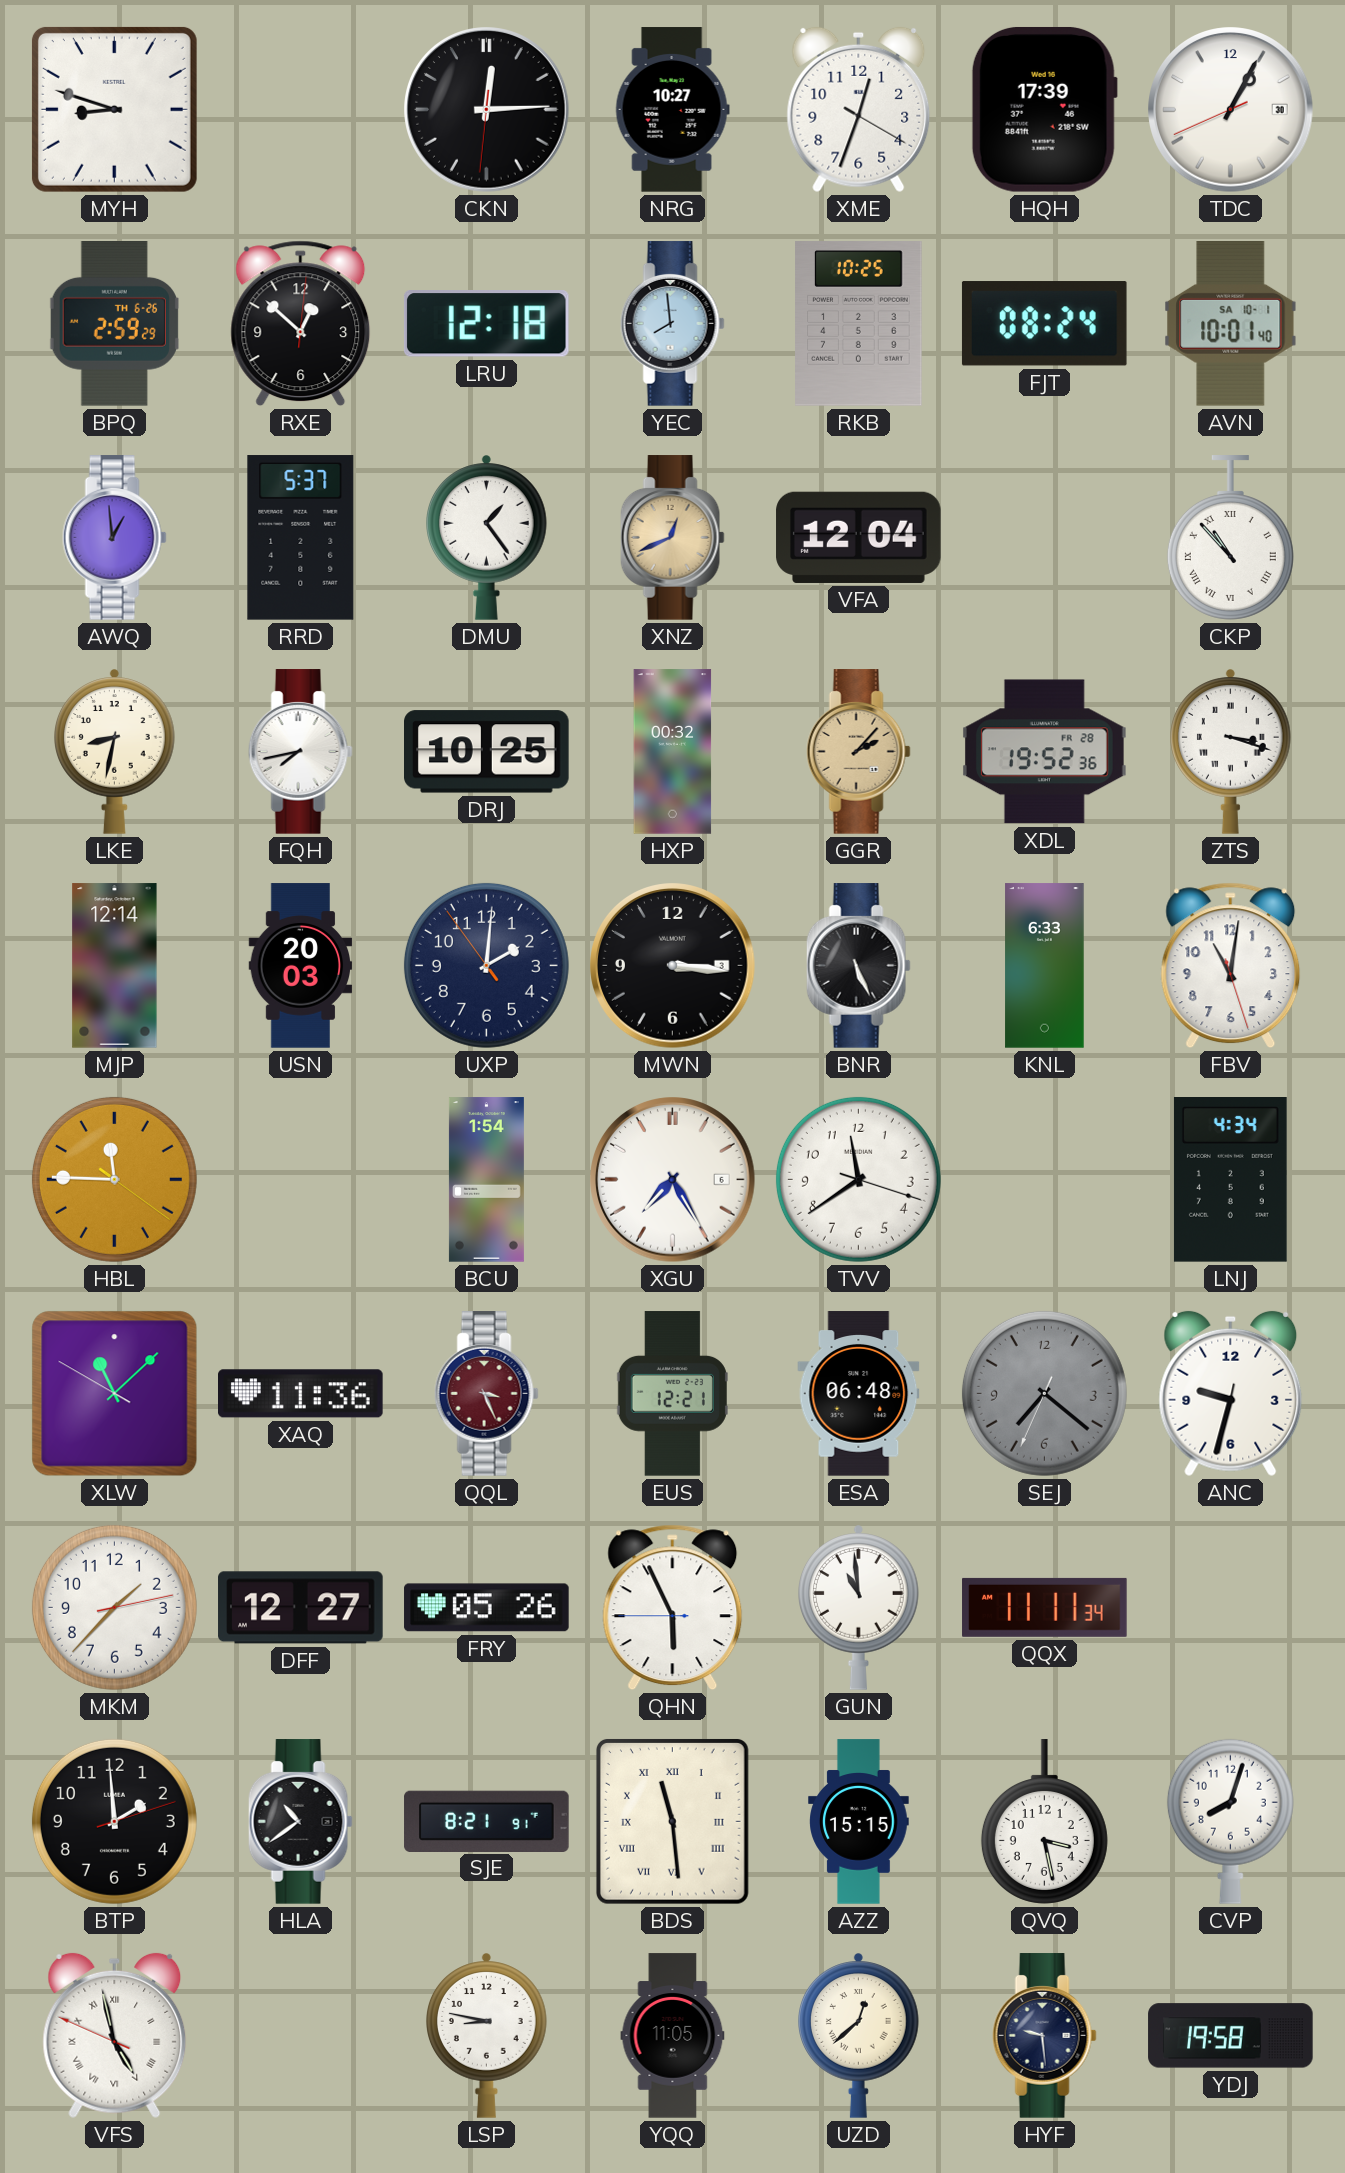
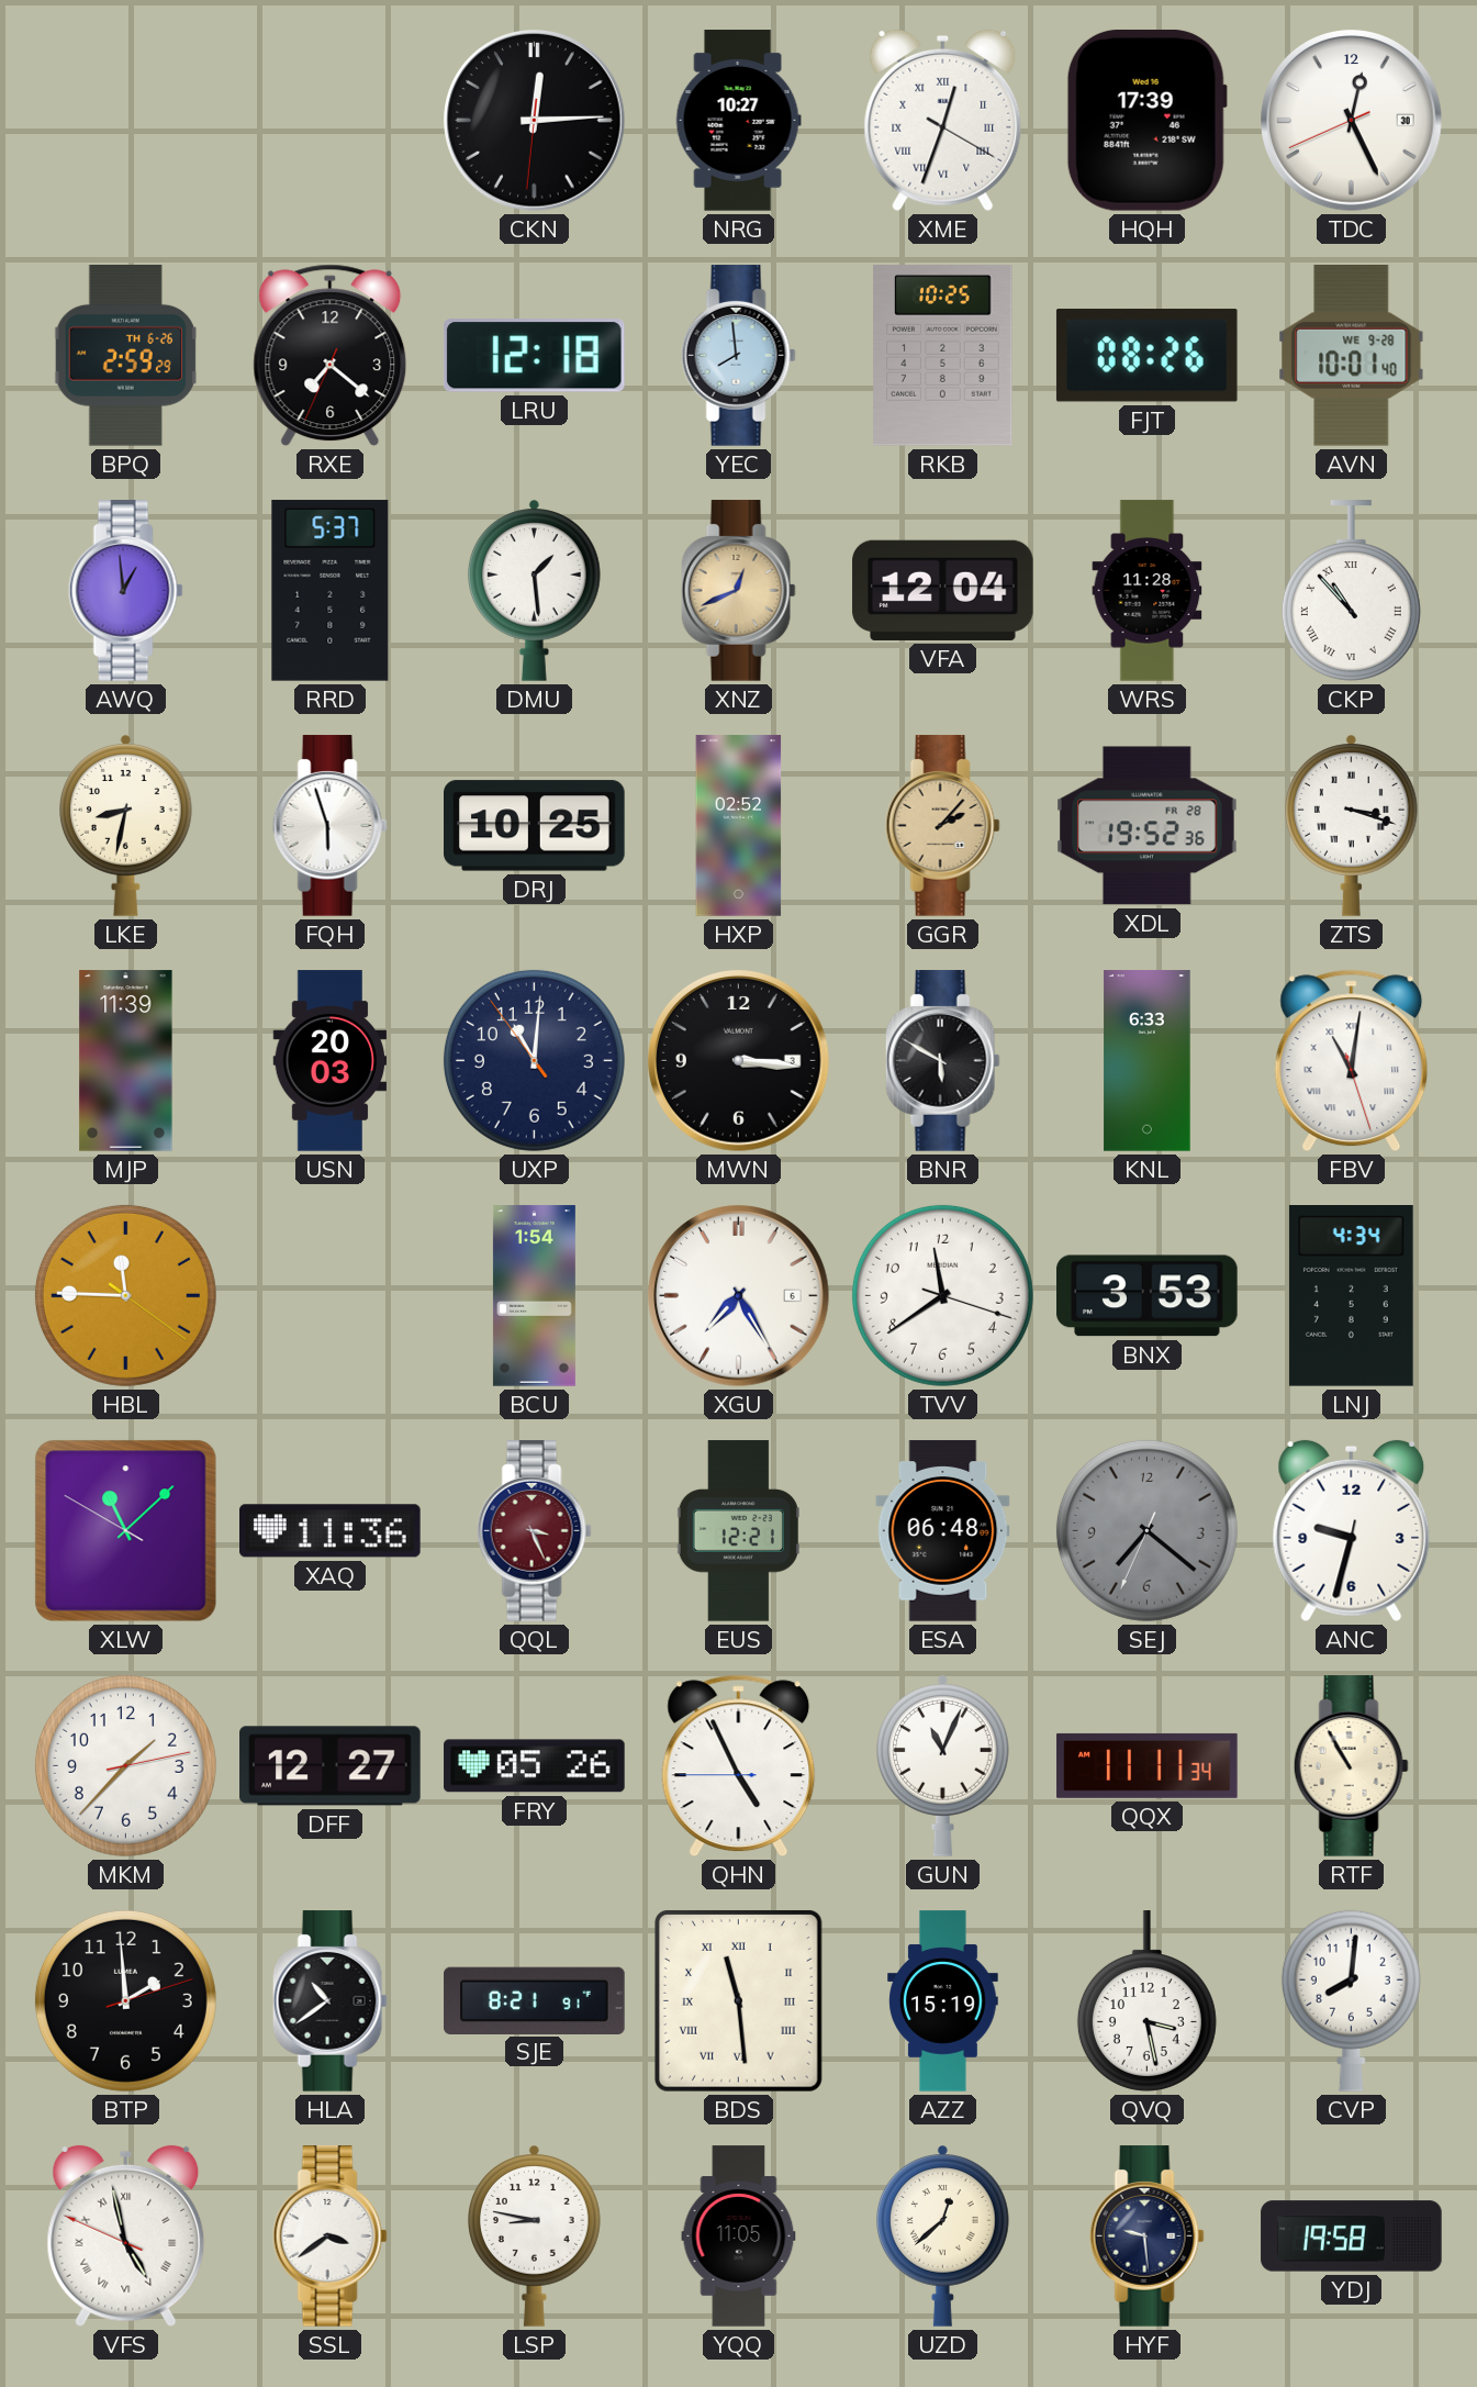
MYH: 8:48 -> none
XME numerals: Arabic -> Roman
TDC: 1:04 -> 12:25
RXE: 12:52 -> 7:21
FJT: 08:24 -> 08:26
AVN date: SA 10-1 -> WE 9-28
DMU: 1:24 -> 1:29
WRS: none -> 11:28
FQH: 7:43 -> 5:57
HXP: 00:32 -> 02:52
MJP: 12:14 -> 11:39
UXP: 2:00 -> 11:00
BNR: 5:26 -> 5:50
FBV numerals: Arabic -> Roman
BNX: none -> 3:53
QHN: 5:55 -> 4:55
GUN: 10:59 -> 11:04
RTF: none -> 10:55
AZZ: 15:15 -> 15:19
CVP: 8:03 -> 8:01
SSL: none -> 3:39
